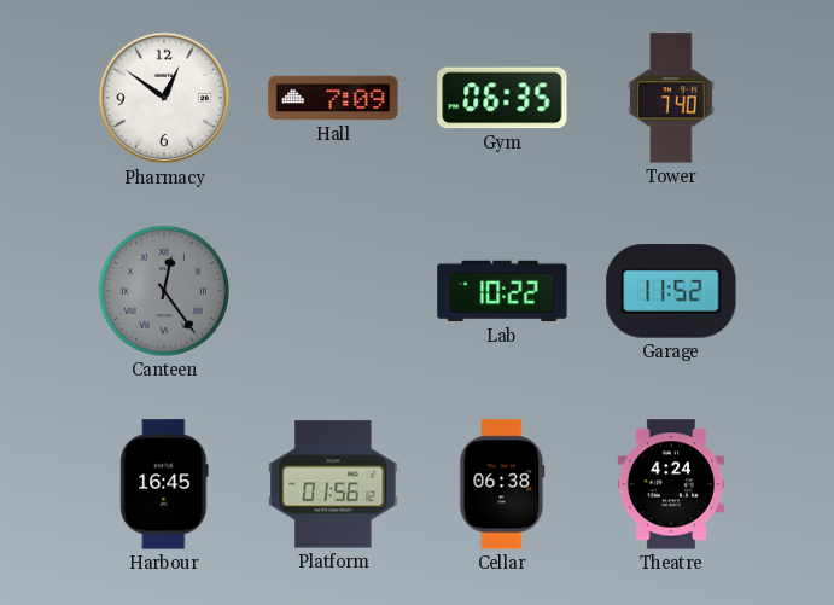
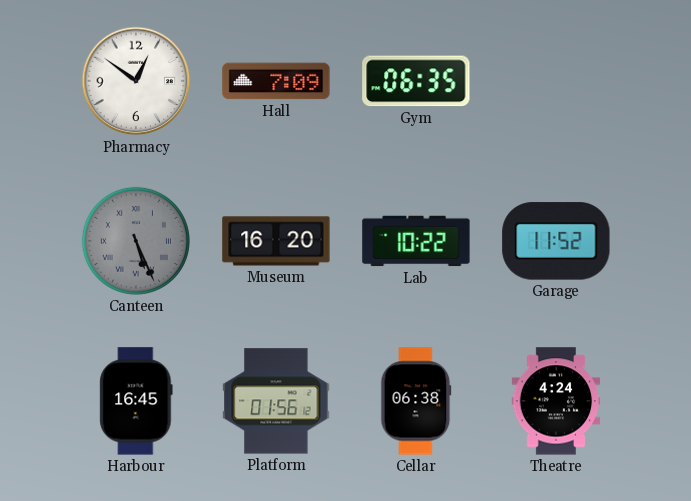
Tower: 7:40 -> none
Canteen: 12:24 -> 5:26
Museum: none -> 16:20
